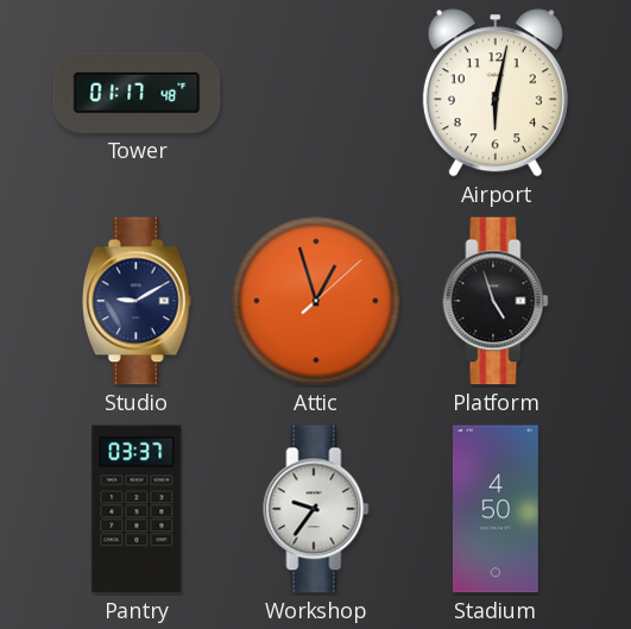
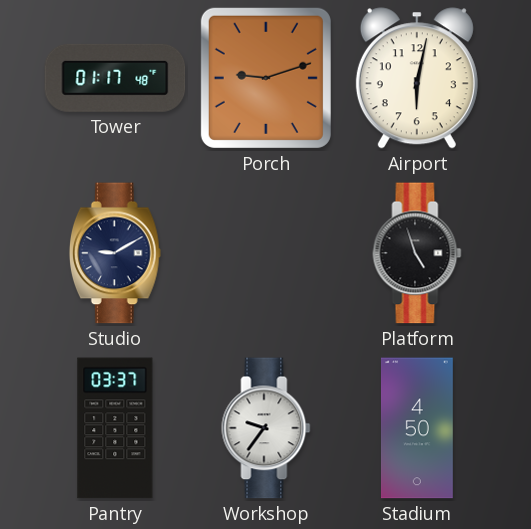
Porch: none -> 9:12
Attic: 12:57 -> none
